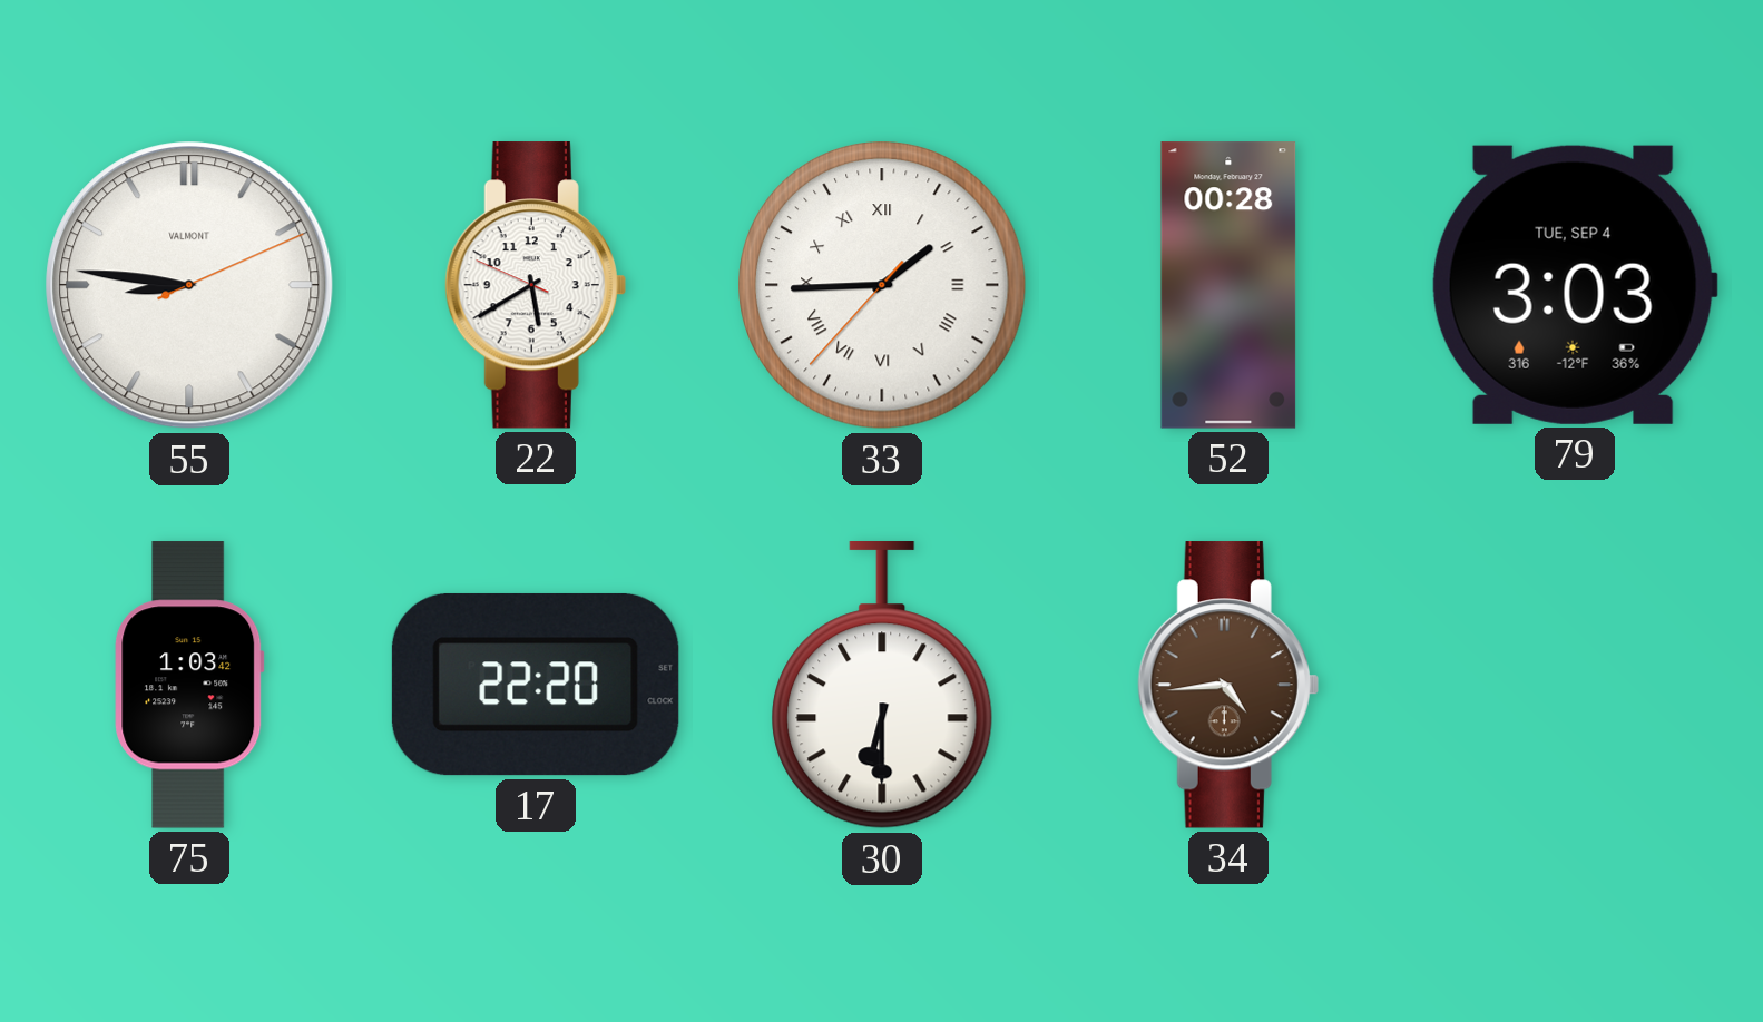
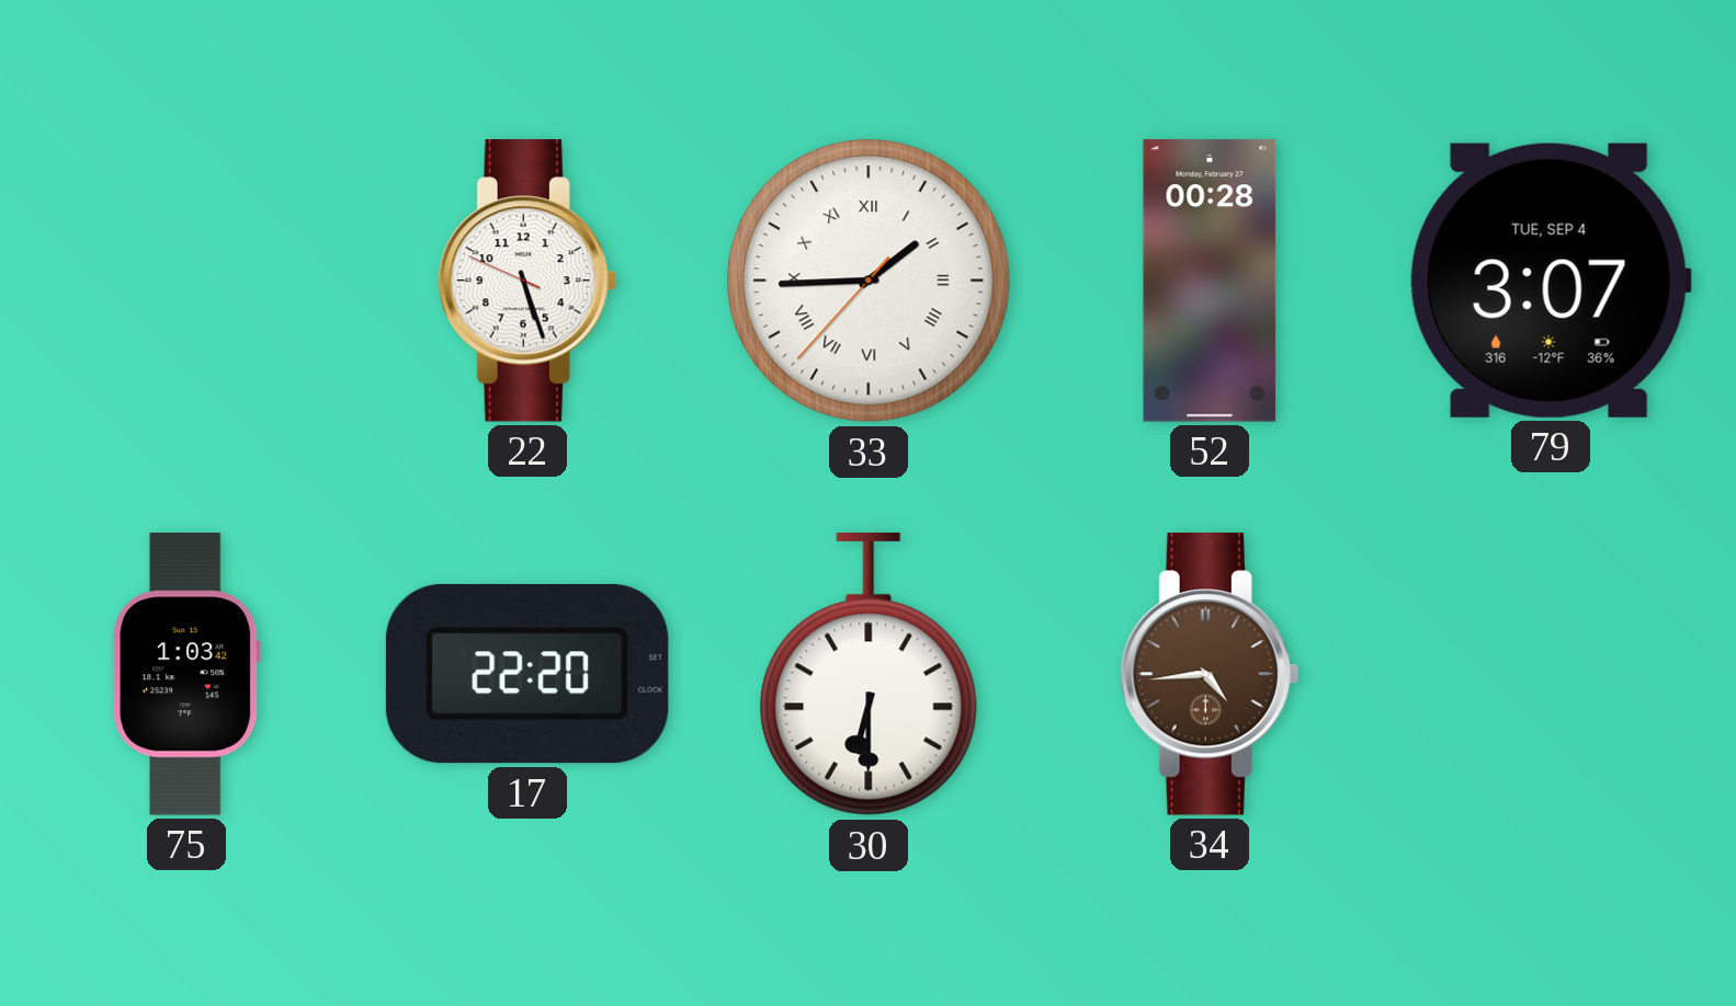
55: 8:46 -> none
22: 5:39 -> 5:26
79: 3:03 -> 3:07
